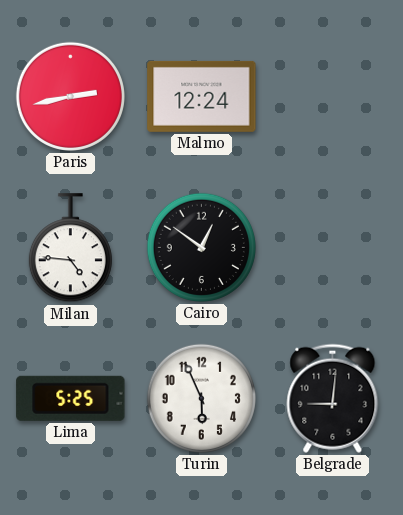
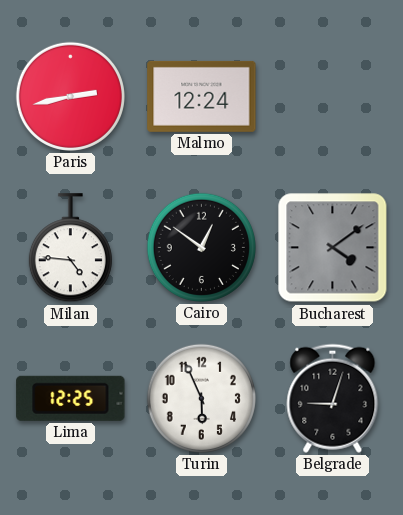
Bucharest: none -> 4:09
Lima: 5:25 -> 12:25
Belgrade: 9:01 -> 9:03
